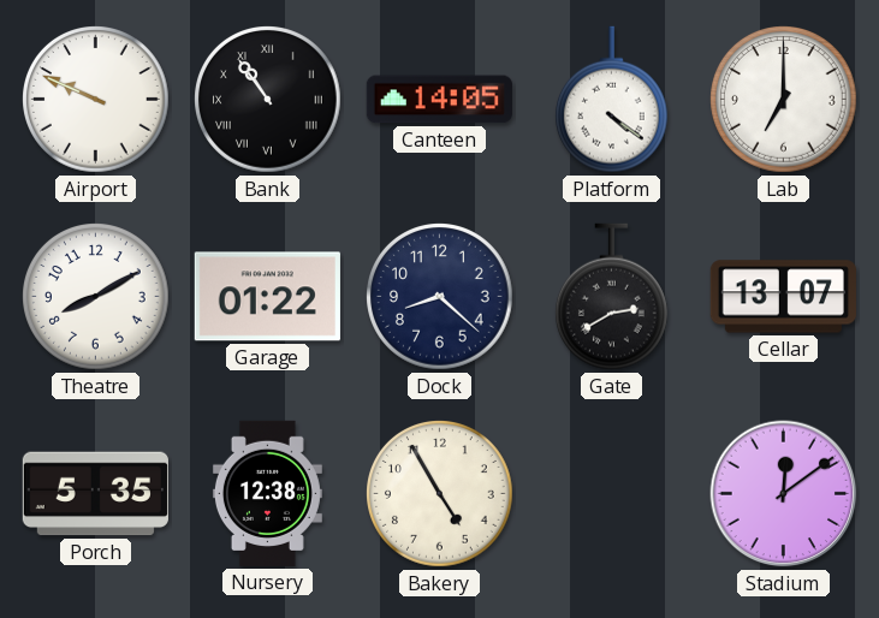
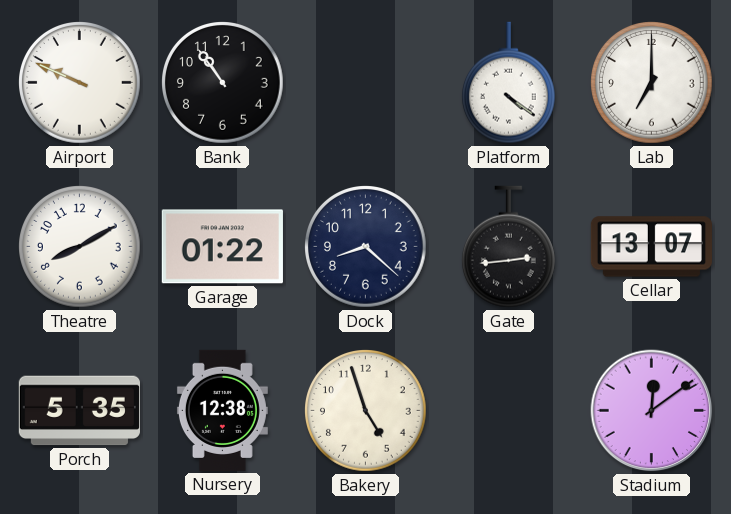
Bank numerals: Roman -> Arabic
Canteen: 14:05 -> none
Gate: 2:40 -> 2:44
Bakery: 4:55 -> 4:57
